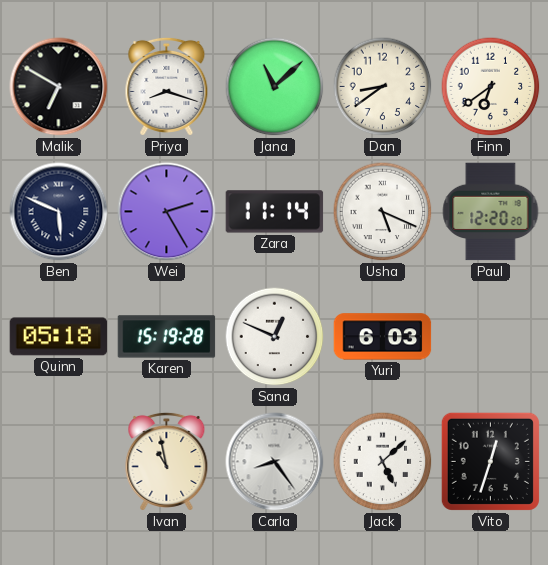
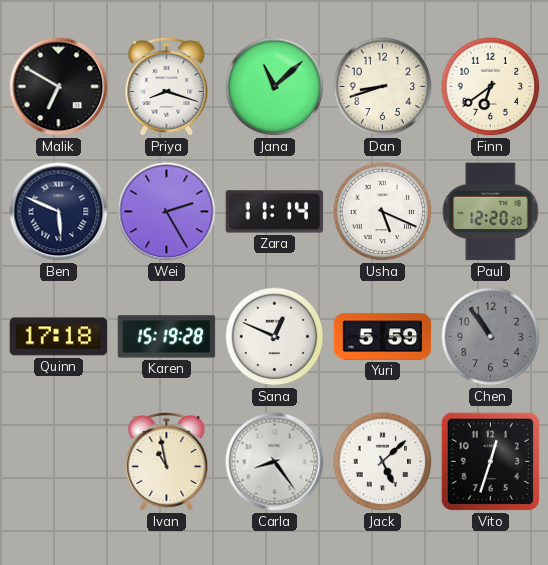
Dan: 8:39 -> 8:42
Quinn: 05:18 -> 17:18
Yuri: 6:03 -> 5:59
Chen: none -> 10:54
